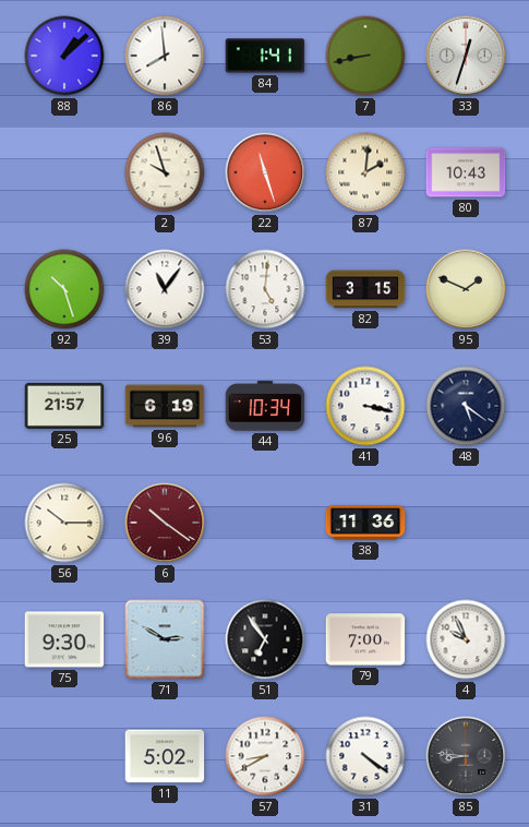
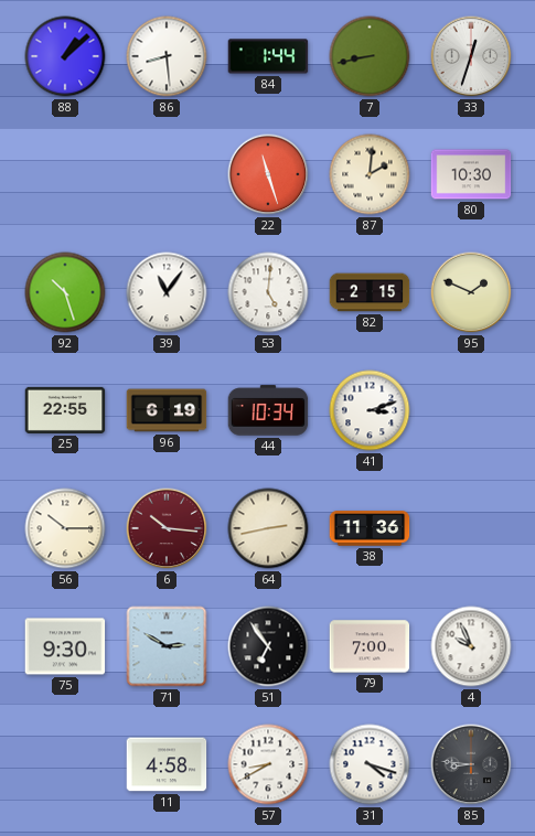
86: 7:59 -> 8:29
84: 1:41 -> 1:44
2: 9:57 -> none
80: 10:43 -> 10:30
82: 3:15 -> 2:15
25: 21:57 -> 22:55
41: 3:17 -> 3:12
48: 5:21 -> none
6: 10:21 -> 10:16
64: none -> 2:43
11: 5:02 -> 4:58
31: 4:21 -> 4:18
